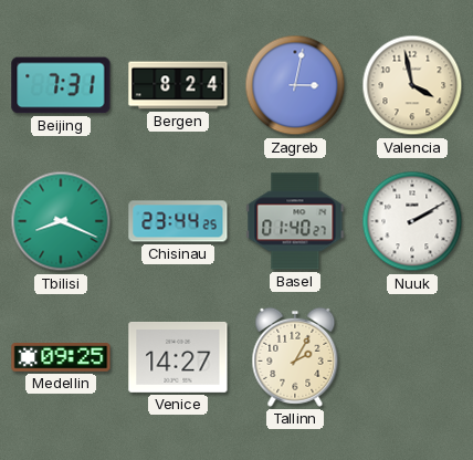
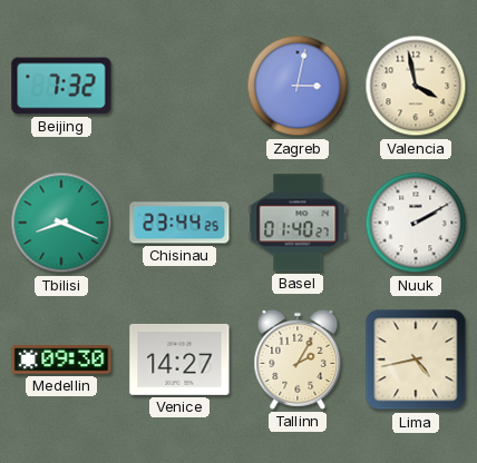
Beijing: 7:31 -> 7:32
Bergen: 8:24 -> none
Medellin: 09:25 -> 09:30
Lima: none -> 4:43
